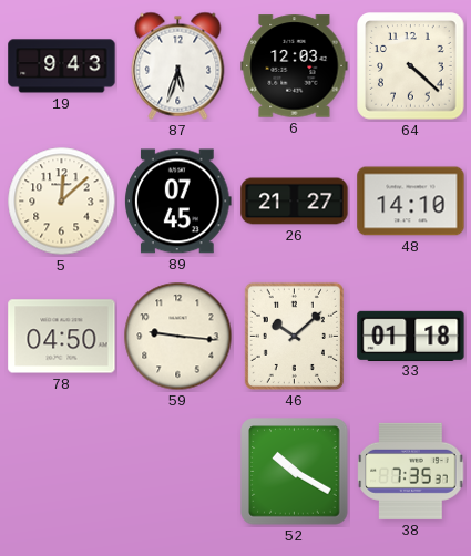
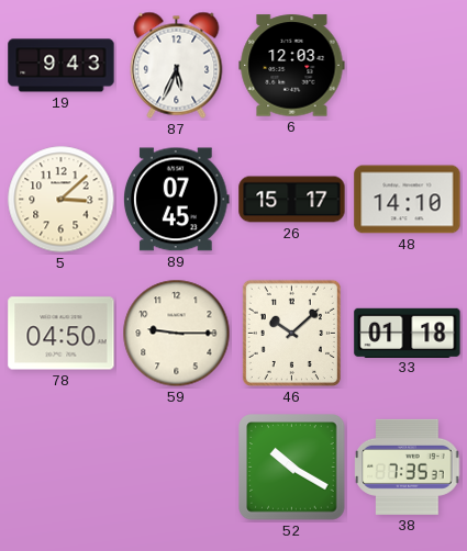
87: 5:33 -> 5:34
64: 4:22 -> none
5: 12:08 -> 3:08
26: 21:27 -> 15:17
59: 9:16 -> 9:15
